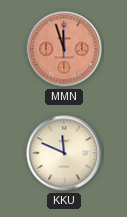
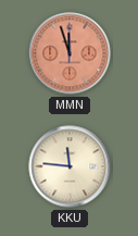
KKU: 11:49 -> 11:46
